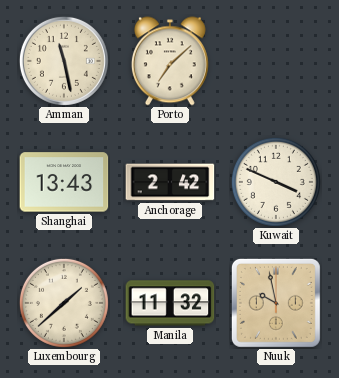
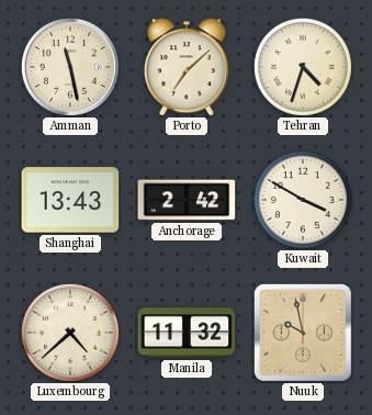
Tehran: none -> 4:33
Kuwait: 3:49 -> 3:50
Luxembourg: 1:38 -> 4:38
